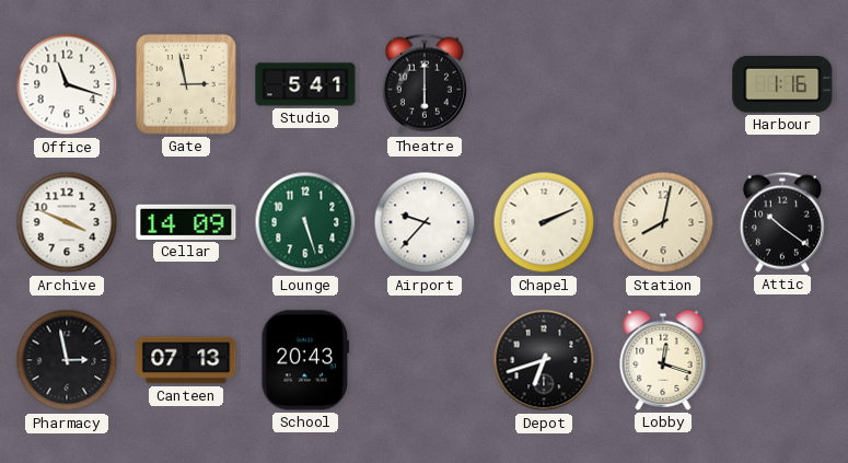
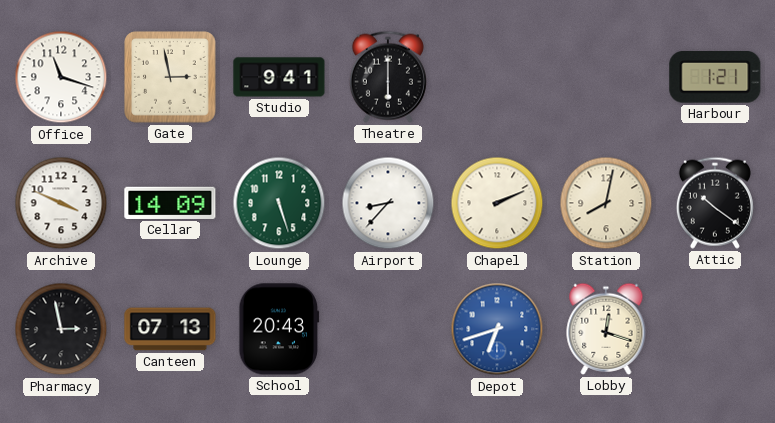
Studio: 5:41 -> 9:41
Harbour: 1:16 -> 1:21
Airport: 9:37 -> 8:37
Depot dial: black -> blue
